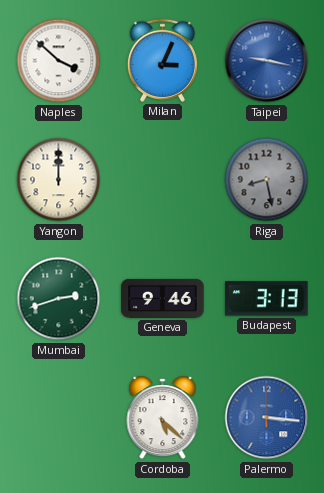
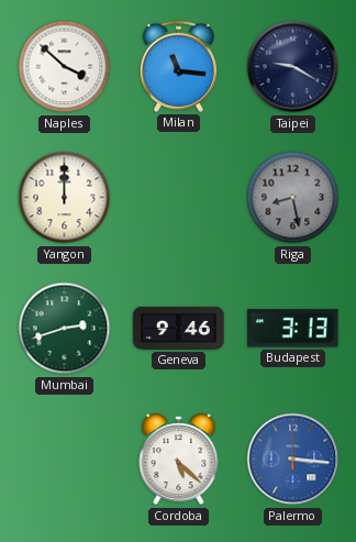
Milan: 3:04 -> 11:16
Taipei: 9:17 -> 9:20
Taipei dial: blue -> navy
